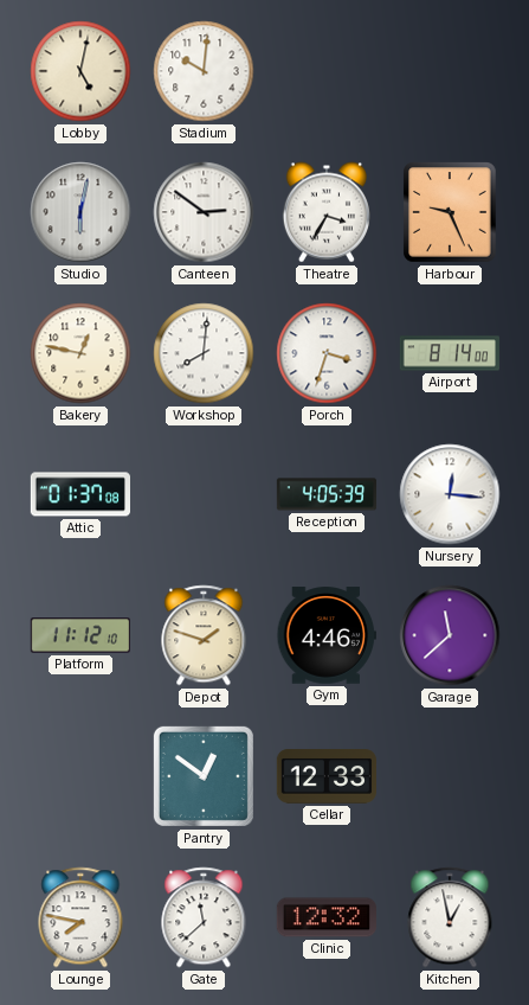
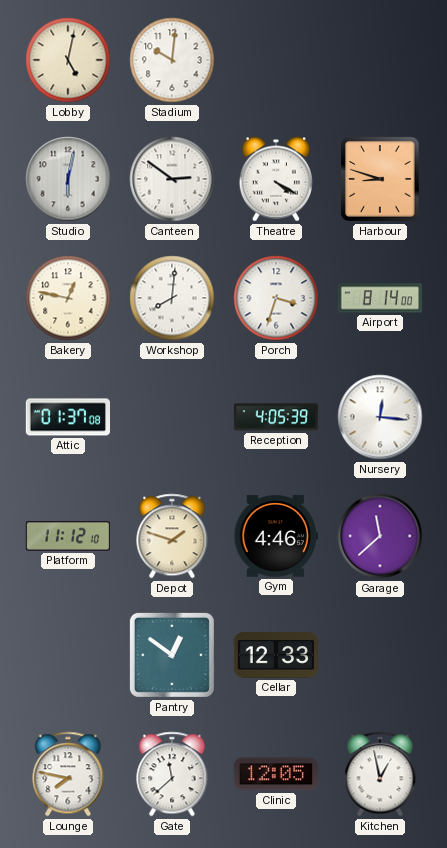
Theatre: 3:35 -> 4:20
Harbour: 9:26 -> 8:48
Clinic: 12:32 -> 12:05
